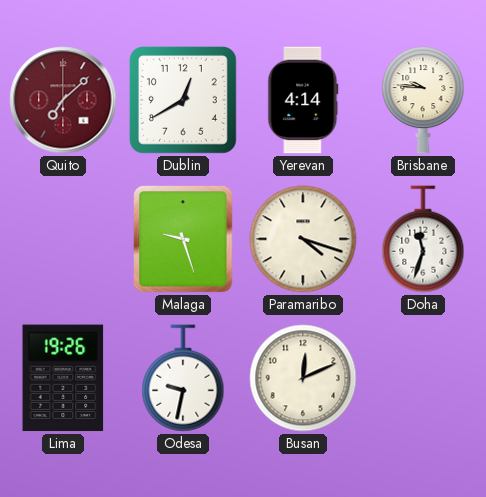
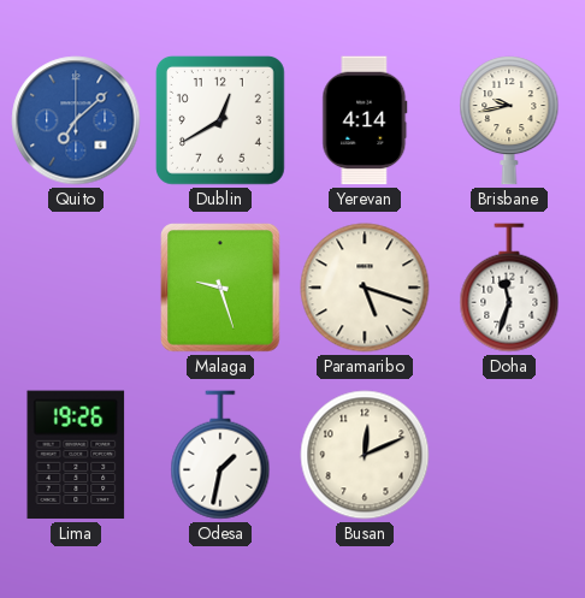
Quito dial: burgundy -> blue
Brisbane: 9:46 -> 9:43
Paramaribo: 4:18 -> 5:18
Odesa: 9:32 -> 1:32
